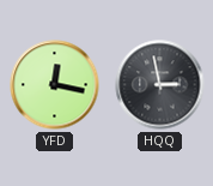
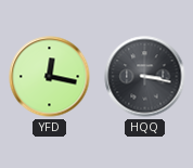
HQQ: 2:58 -> 3:17
